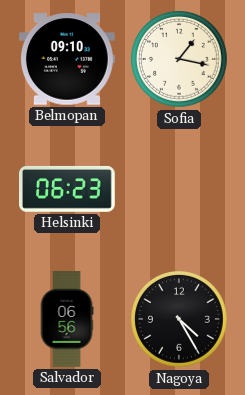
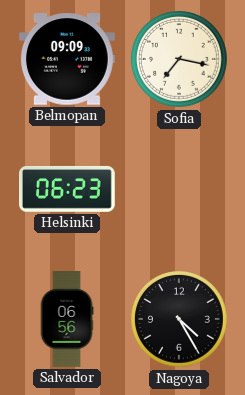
Belmopan: 09:10 -> 09:09
Sofia: 1:17 -> 7:17
